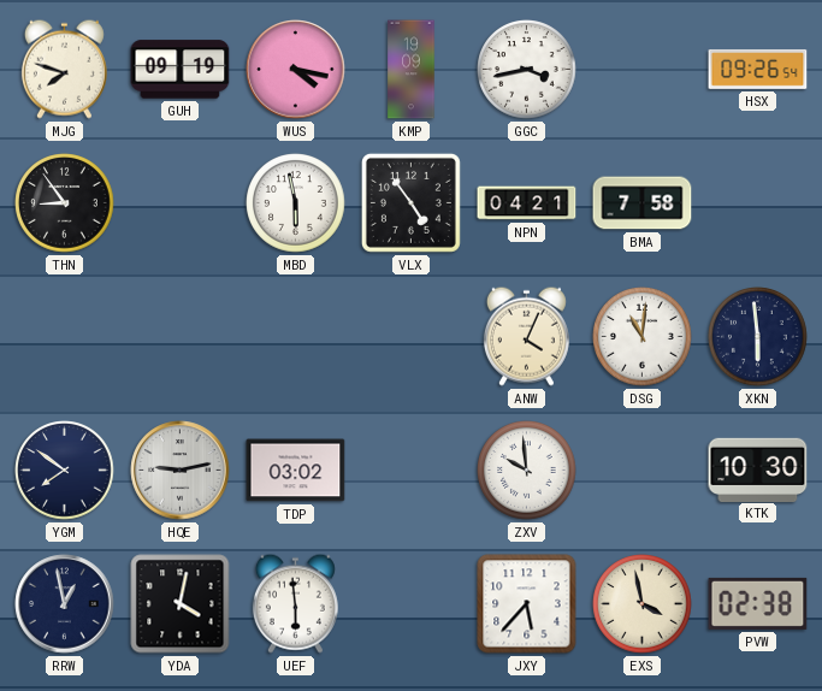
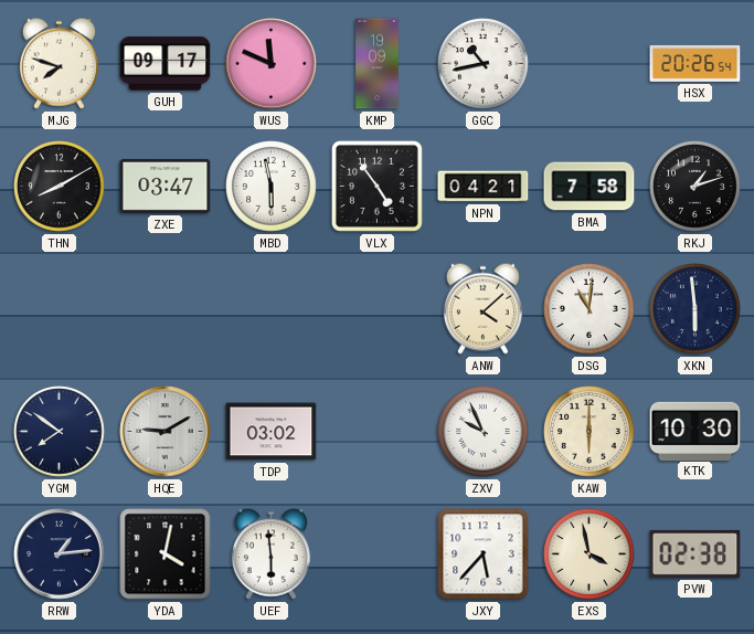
GUH: 09:19 -> 09:17
WUS: 4:17 -> 11:49
GGC: 3:43 -> 10:43
HSX: 09:26 -> 20:26
THN: 8:54 -> 8:10
ZXE: none -> 03:47
RKJ: none -> 1:12
ANW: 4:04 -> 4:08
HQE: 9:13 -> 9:10
ZXV: 9:59 -> 9:56
KAW: none -> 6:00
RRW: 12:58 -> 1:14
